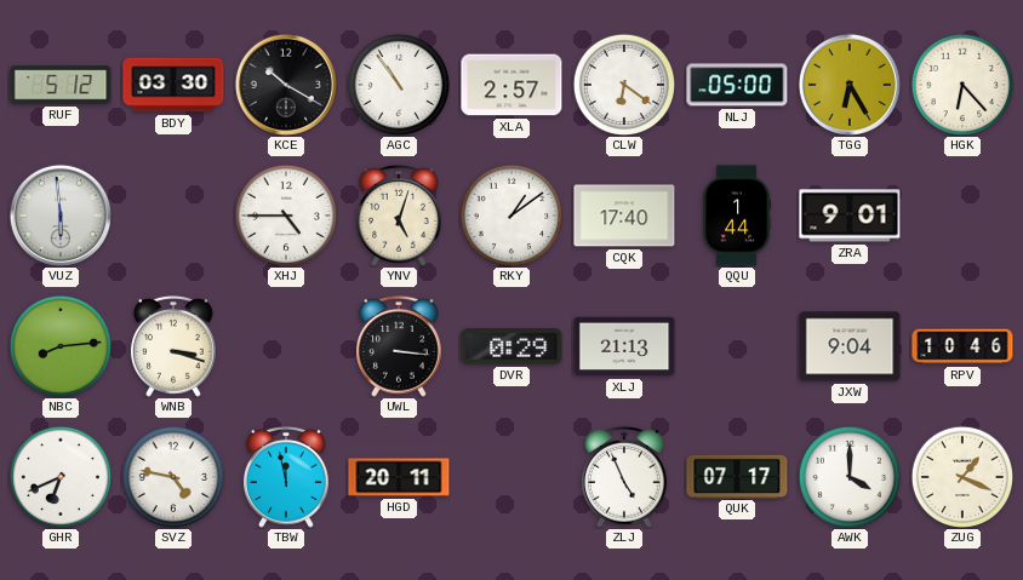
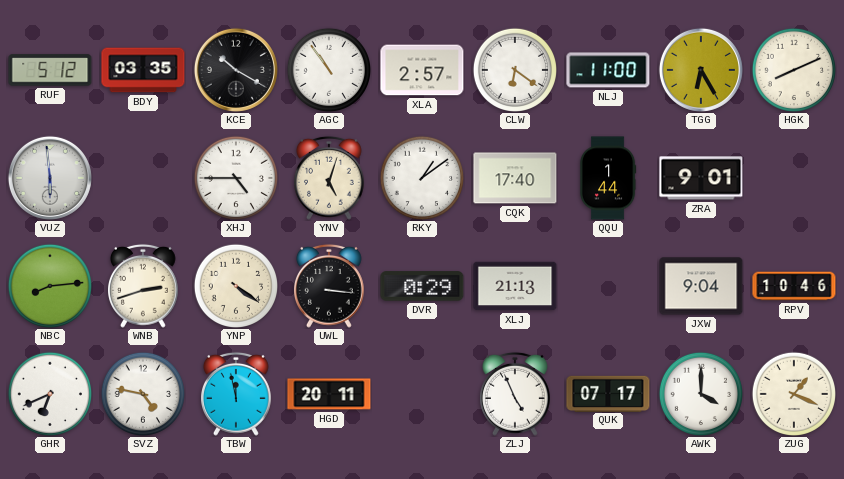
BDY: 03:30 -> 03:35
NLJ: 05:00 -> 11:00
HGK: 6:23 -> 8:11
WNB: 3:18 -> 2:42
YNP: none -> 4:21
